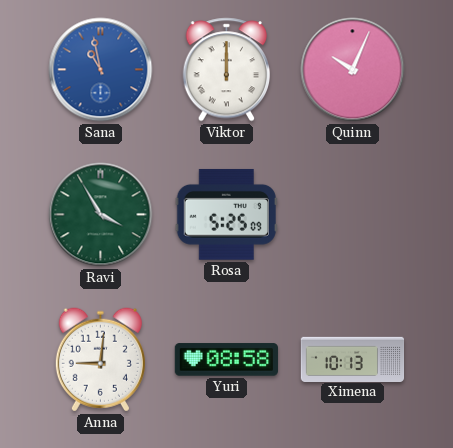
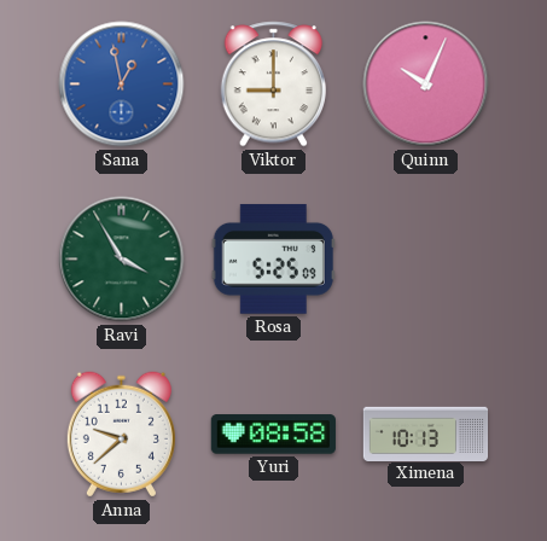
Sana: 10:58 -> 12:58
Viktor: 12:00 -> 9:00
Anna: 9:01 -> 9:38
